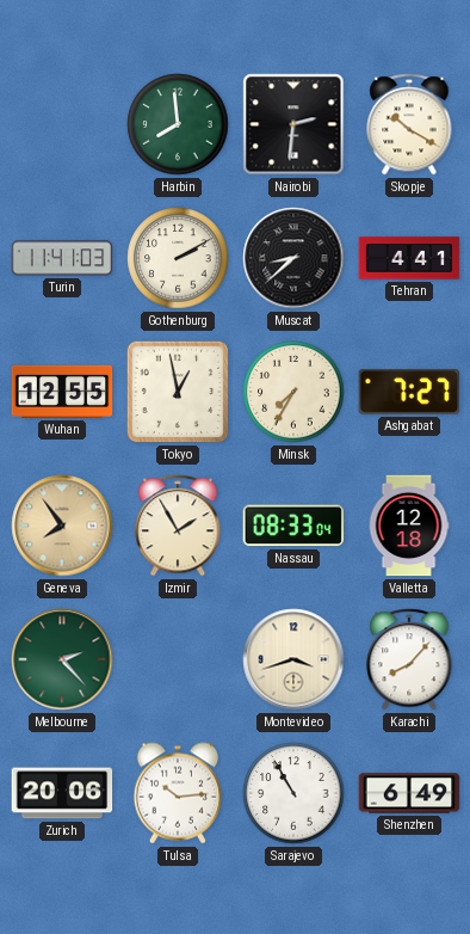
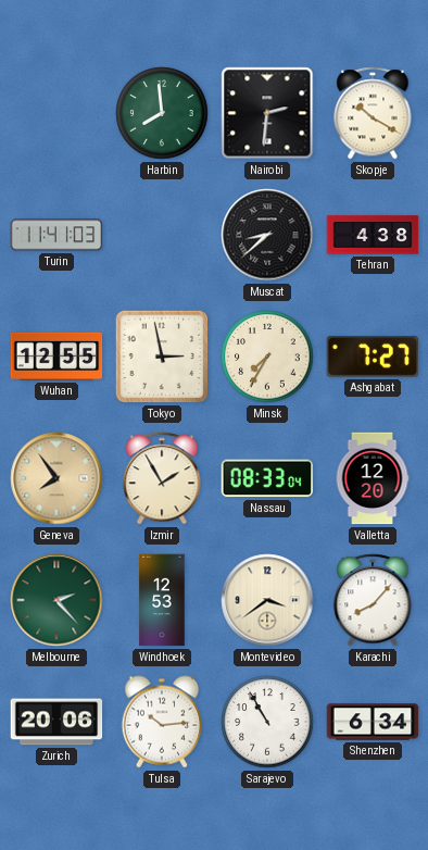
Gothenburg: 2:10 -> none
Tehran: 4:41 -> 4:38
Tokyo: 12:58 -> 2:58
Valletta: 12:18 -> 12:20
Windhoek: none -> 12:53
Montevideo: 3:42 -> 3:39
Shenzhen: 6:49 -> 6:34
